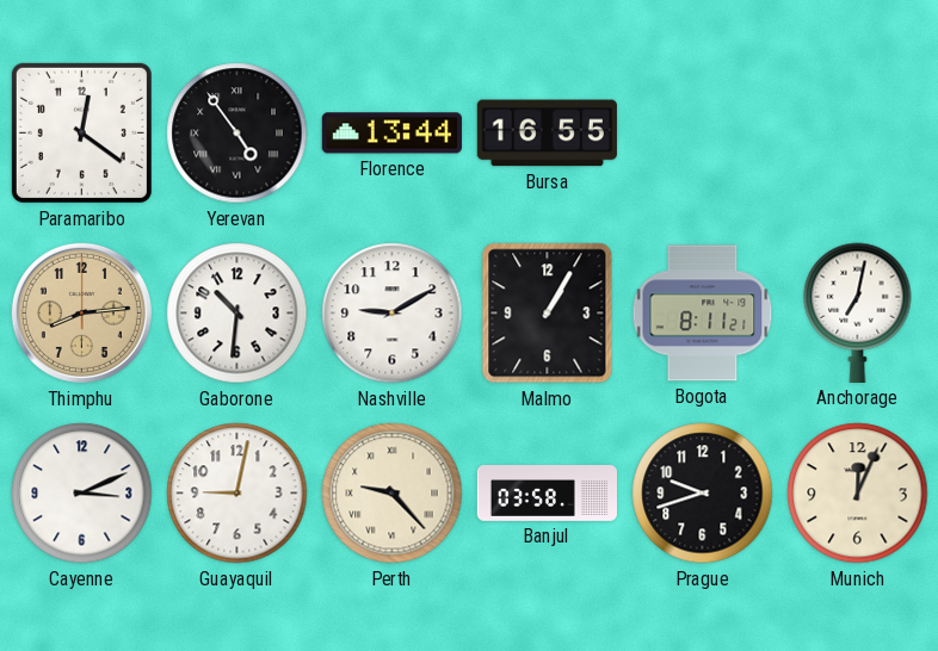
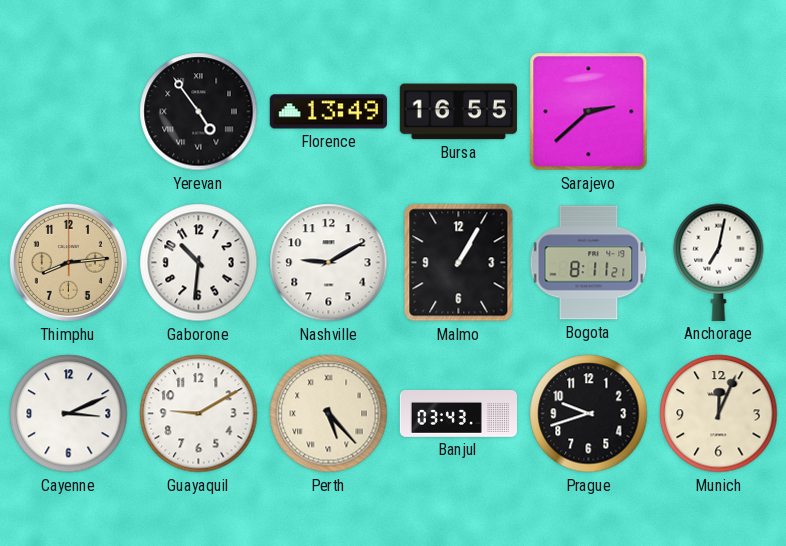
Paramaribo: 12:21 -> none
Florence: 13:44 -> 13:49
Sarajevo: none -> 2:38
Guayaquil: 9:02 -> 9:10
Perth: 9:23 -> 5:23
Banjul: 03:58 -> 03:43
